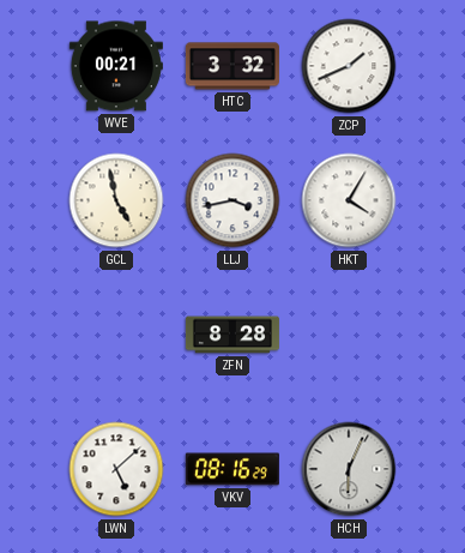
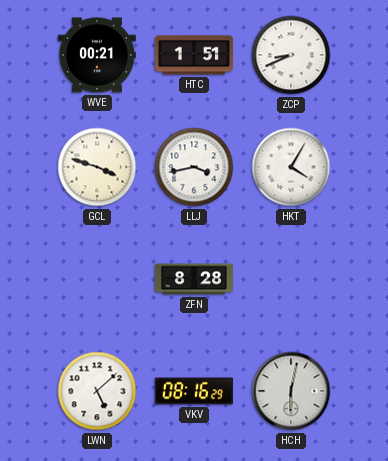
HTC: 3:32 -> 1:51
ZCP: 1:41 -> 8:41
GCL: 4:58 -> 3:48
HCH: 6:04 -> 6:02
